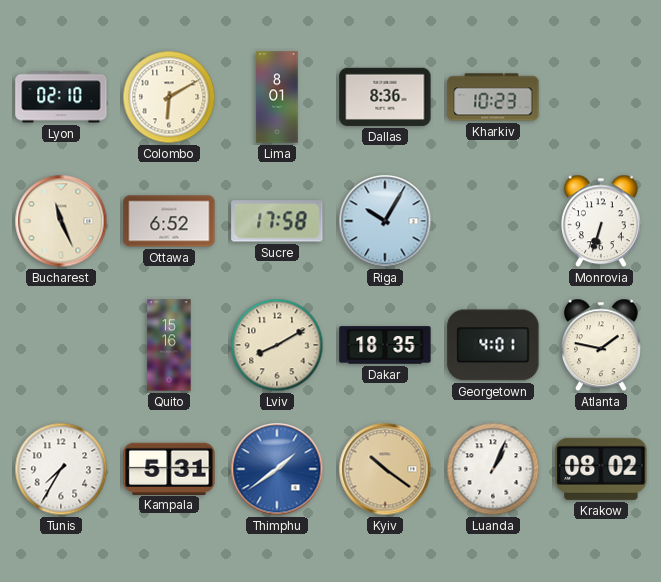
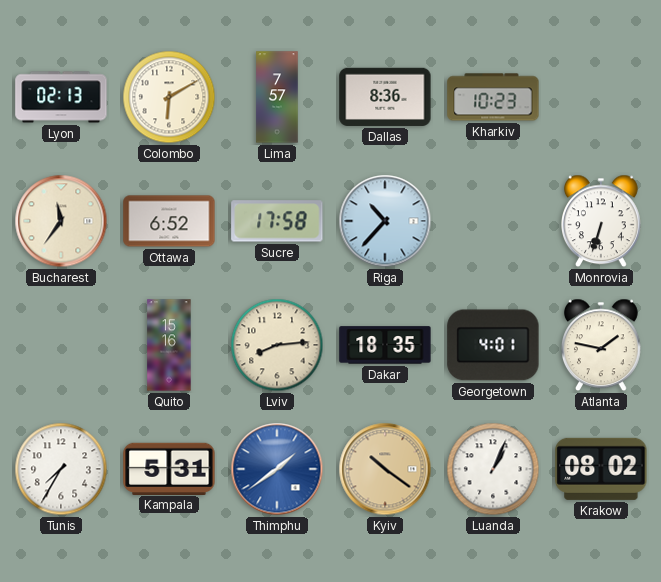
Lyon: 02:10 -> 02:13
Lima: 8:01 -> 7:57
Bucharest: 11:26 -> 11:36
Riga: 10:05 -> 10:37
Lviv: 8:10 -> 8:14
